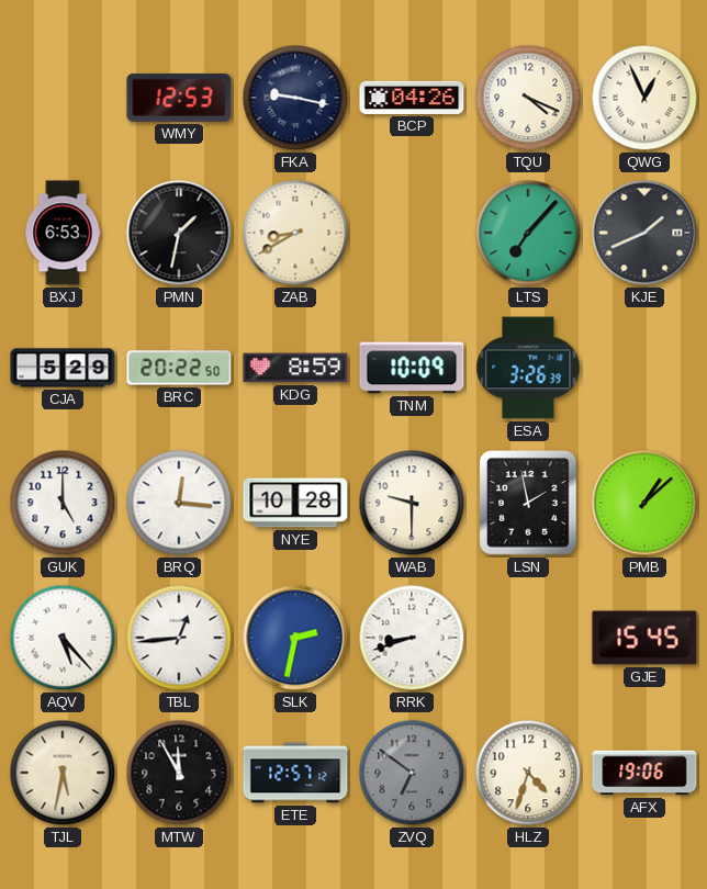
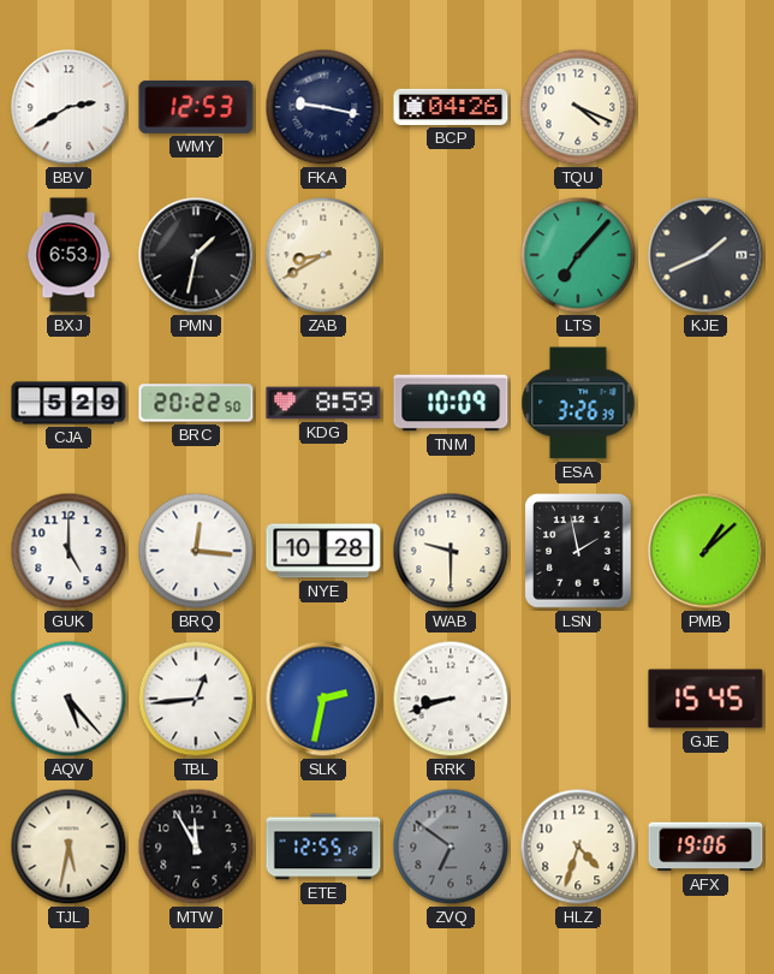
BBV: none -> 2:40
QWG: 12:56 -> none
ETE: 12:57 -> 12:55
